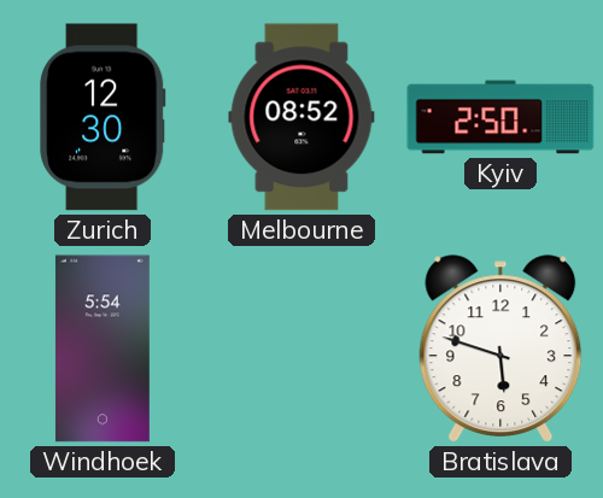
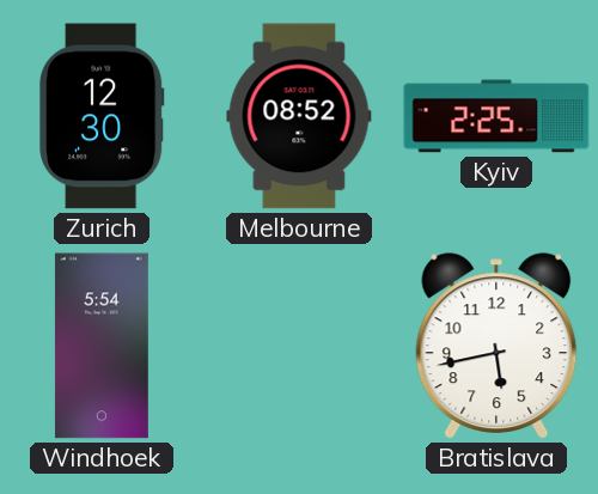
Kyiv: 2:50 -> 2:25
Bratislava: 5:48 -> 5:43
